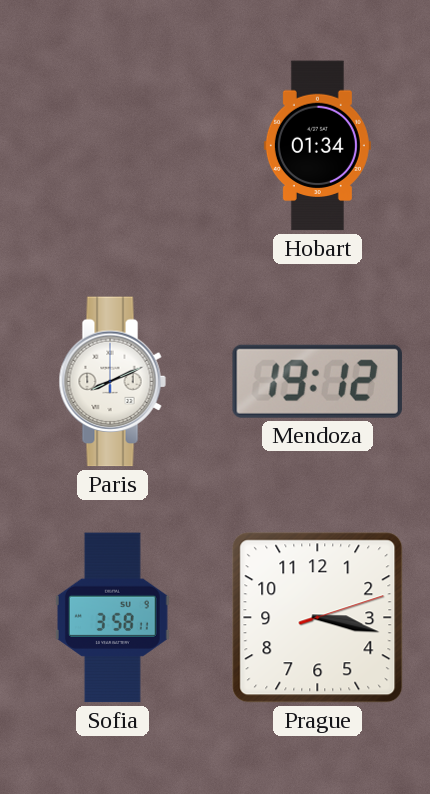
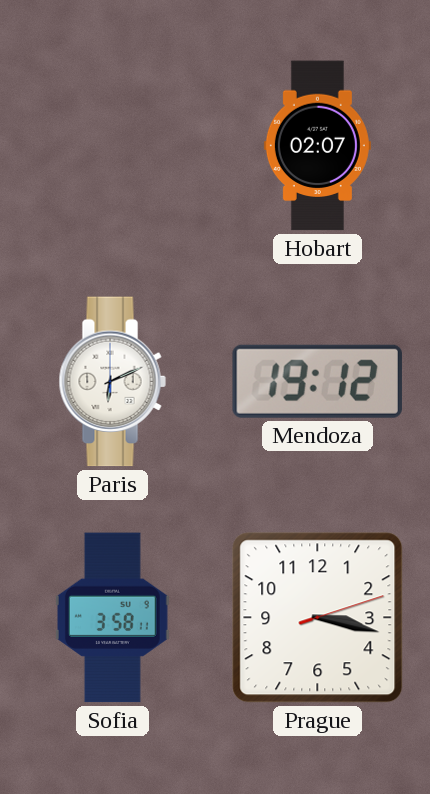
Hobart: 01:34 -> 02:07
Paris: 8:11 -> 6:11
